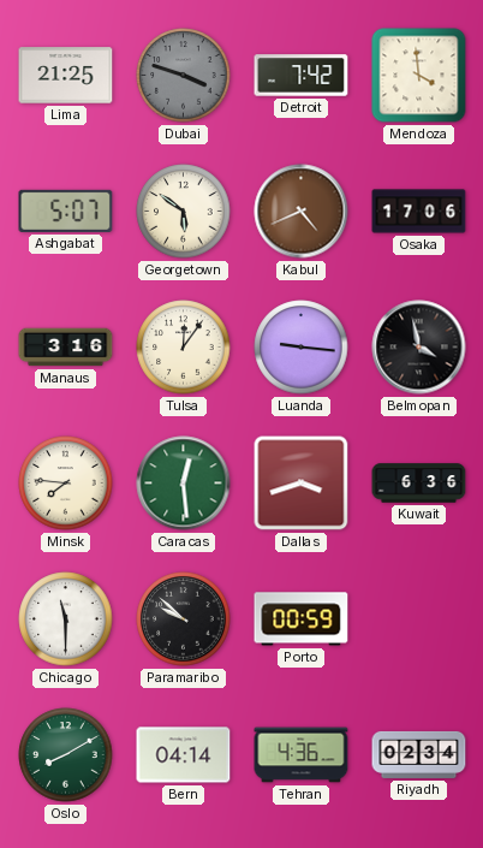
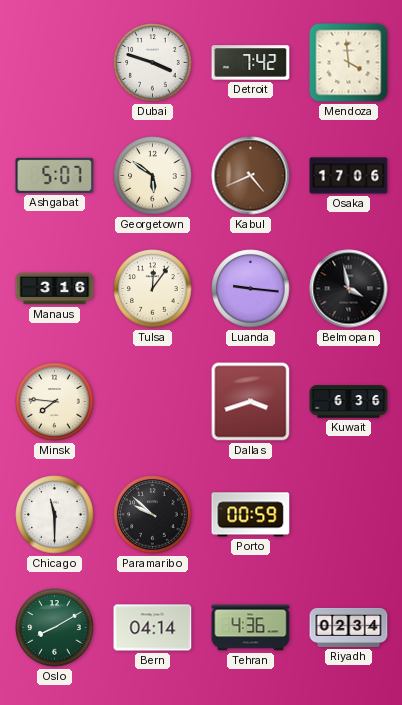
Lima: 21:25 -> none
Dubai dial: grey -> white
Caracas: 12:29 -> none
